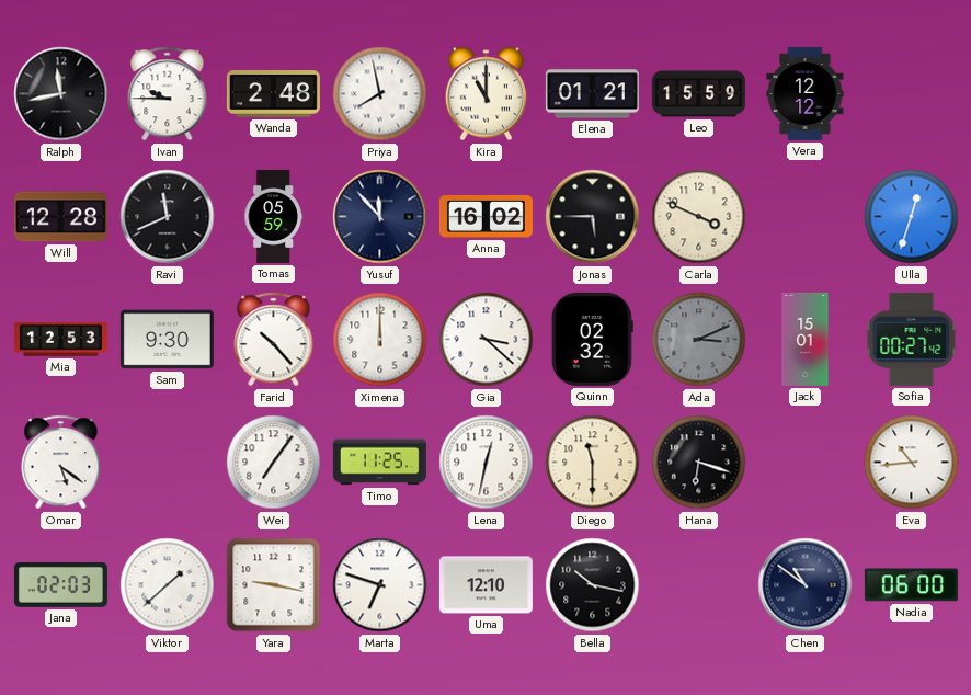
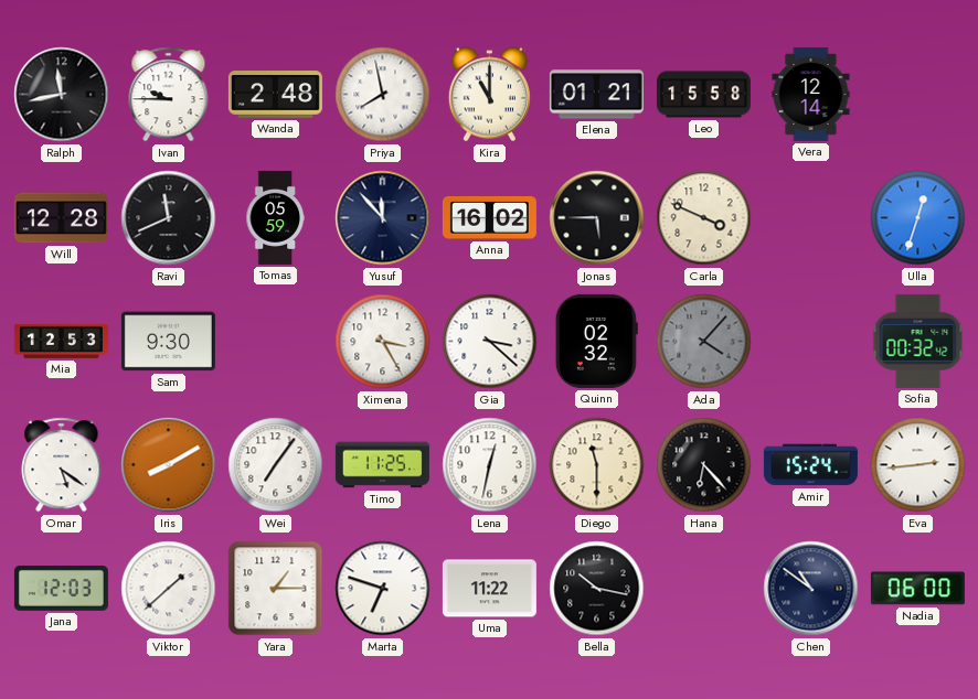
Leo: 15:59 -> 15:58
Vera: 12:12 -> 12:14
Farid: 10:23 -> none
Ximena: 12:00 -> 3:25
Ada: 3:11 -> 4:07
Jack: 15:01 -> none
Sofia: 00:27 -> 00:32
Iris: none -> 8:10
Hana: 6:18 -> 6:23
Amir: none -> 15:24
Eva: 10:44 -> 2:44
Jana: 02:03 -> 12:03
Yara: 9:17 -> 1:15
Uma: 12:10 -> 11:22
